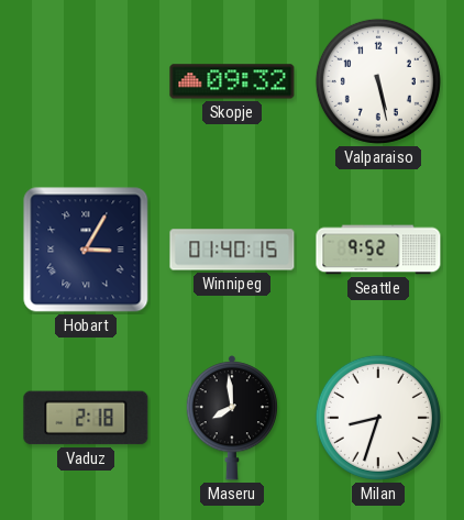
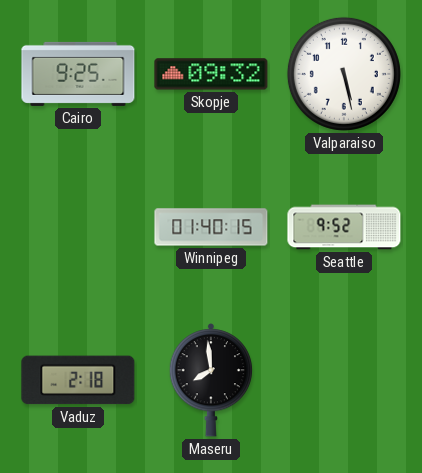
Cairo: none -> 9:25
Hobart: 3:05 -> none
Milan: 8:33 -> none
